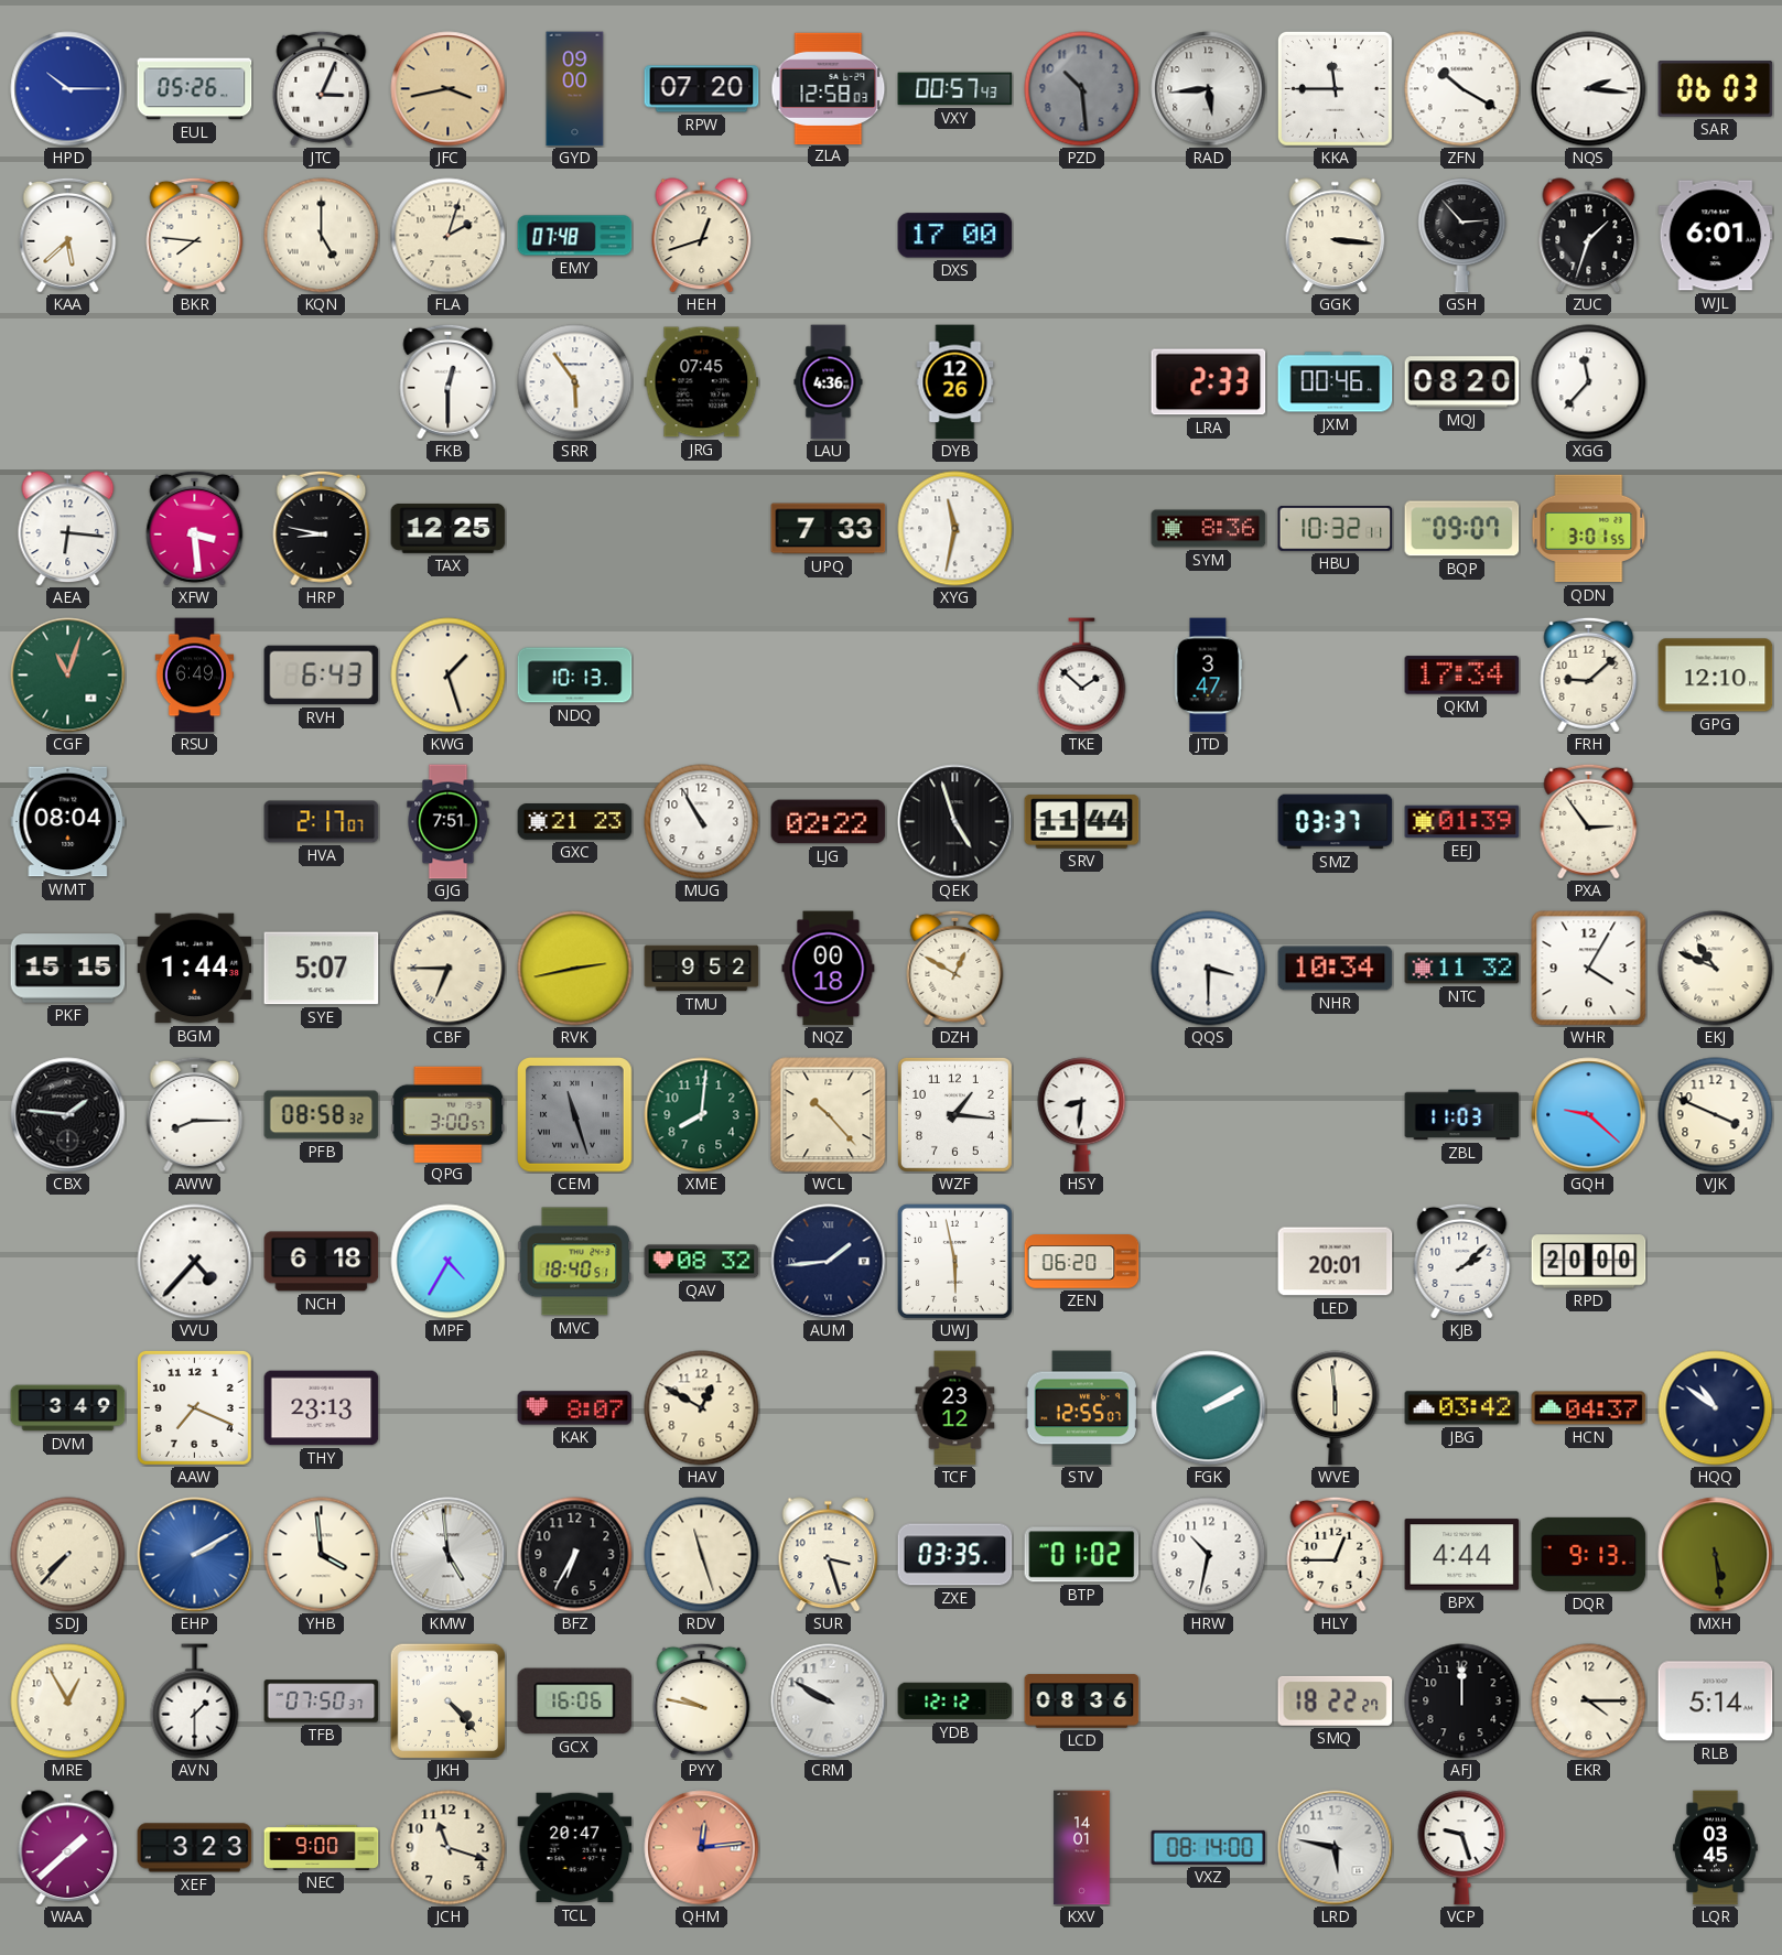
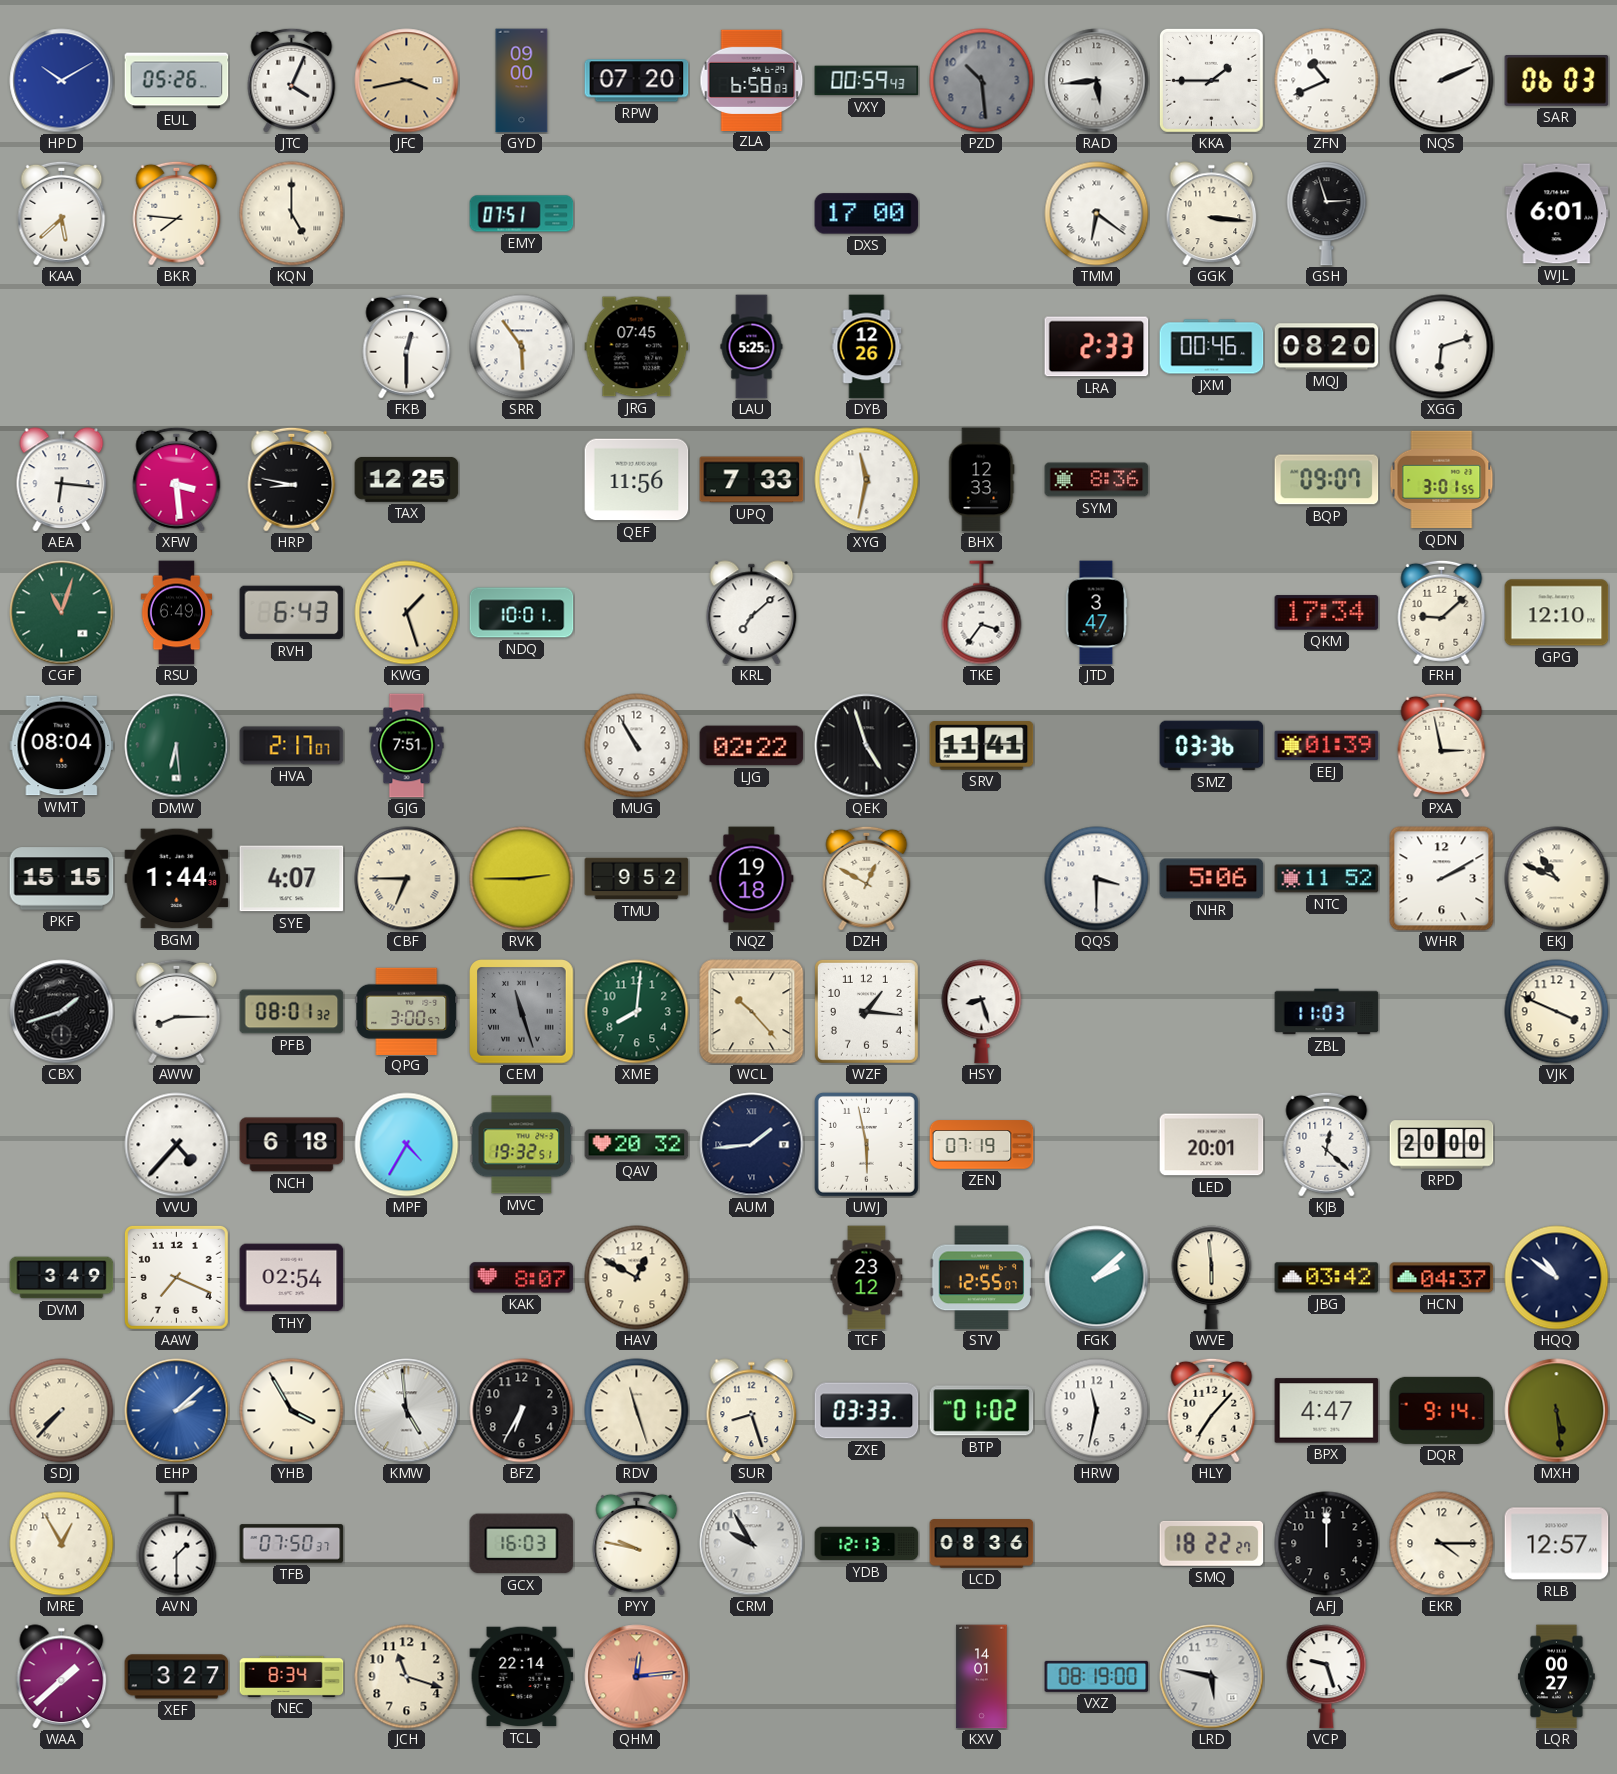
HPD: 10:15 -> 10:10
JTC: 3:04 -> 4:04
ZLA: 12:58 -> 6:58
VXY: 00:57 -> 00:59
KKA: 11:45 -> 1:45
ZFN: 10:20 -> 10:41
NQS: 2:16 -> 2:11
FLA: 2:03 -> none
EMY: 07:48 -> 07:51
HEH: 12:42 -> none
TMM: none -> 6:21
GSH: 2:53 -> 2:57
ZUC: 1:33 -> none
LAU: 4:36 -> 5:25
XGG: 11:37 -> 6:12
QEF: none -> 11:56
BHX: none -> 12:33
HBU: 10:32 -> none
NDQ: 10:13 -> 10:01
KRL: none -> 7:08
TKE: 1:52 -> 3:36
DMW: none -> 6:29
GXC: 21:23 -> none
SRV: 11:44 -> 11:41
SMZ: 03:37 -> 03:36
PXA: 2:54 -> 2:58
SYE: 5:07 -> 4:07
RVK: 2:43 -> 2:45
NQZ: 00:18 -> 19:18
NHR: 10:34 -> 5:06
NTC: 11:32 -> 11:52
WHR: 4:05 -> 2:10
CBX: 1:46 -> 1:42
PFB: 08:58 -> 08:01
HSY: 8:31 -> 8:27
GQH: 9:22 -> none
MVC: 18:40 -> 19:32
QAV: 08:32 -> 20:32
ZEN: 06:20 -> 07:19
KJB: 2:08 -> 12:22
THY: 23:13 -> 02:54
FGK: 2:10 -> 2:08
EHP: 2:10 -> 2:08
YHB: 3:59 -> 3:55
SUR: 3:27 -> 8:27
ZXE: 03:35 -> 03:33
HRW: 10:32 -> 11:32
HLY: 12:45 -> 7:07
BPX: 4:44 -> 4:47
DQR: 9:13 -> 9:14
JKH: 4:23 -> none
GCX: 16:06 -> 16:03
CRM: 9:50 -> 9:55
YDB: 12:12 -> 12:13
RLB: 5:14 -> 12:57
XEF: 3:23 -> 3:27
NEC: 9:00 -> 8:34
TCL: 20:47 -> 22:14
VXZ: 08:14 -> 08:19
LQR: 03:45 -> 00:27
